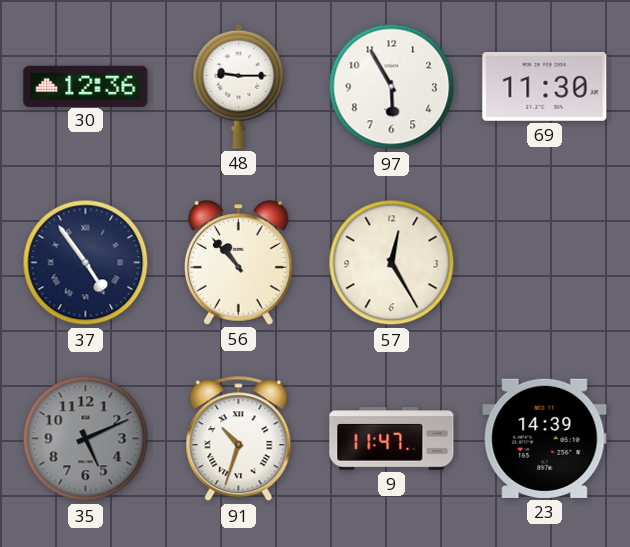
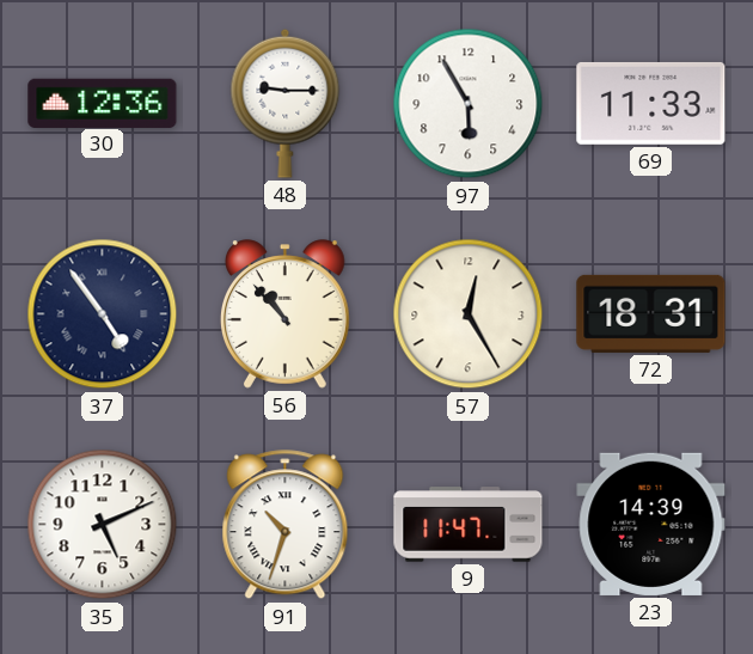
69: 11:30 -> 11:33
72: none -> 18:31
35 dial: grey -> white
